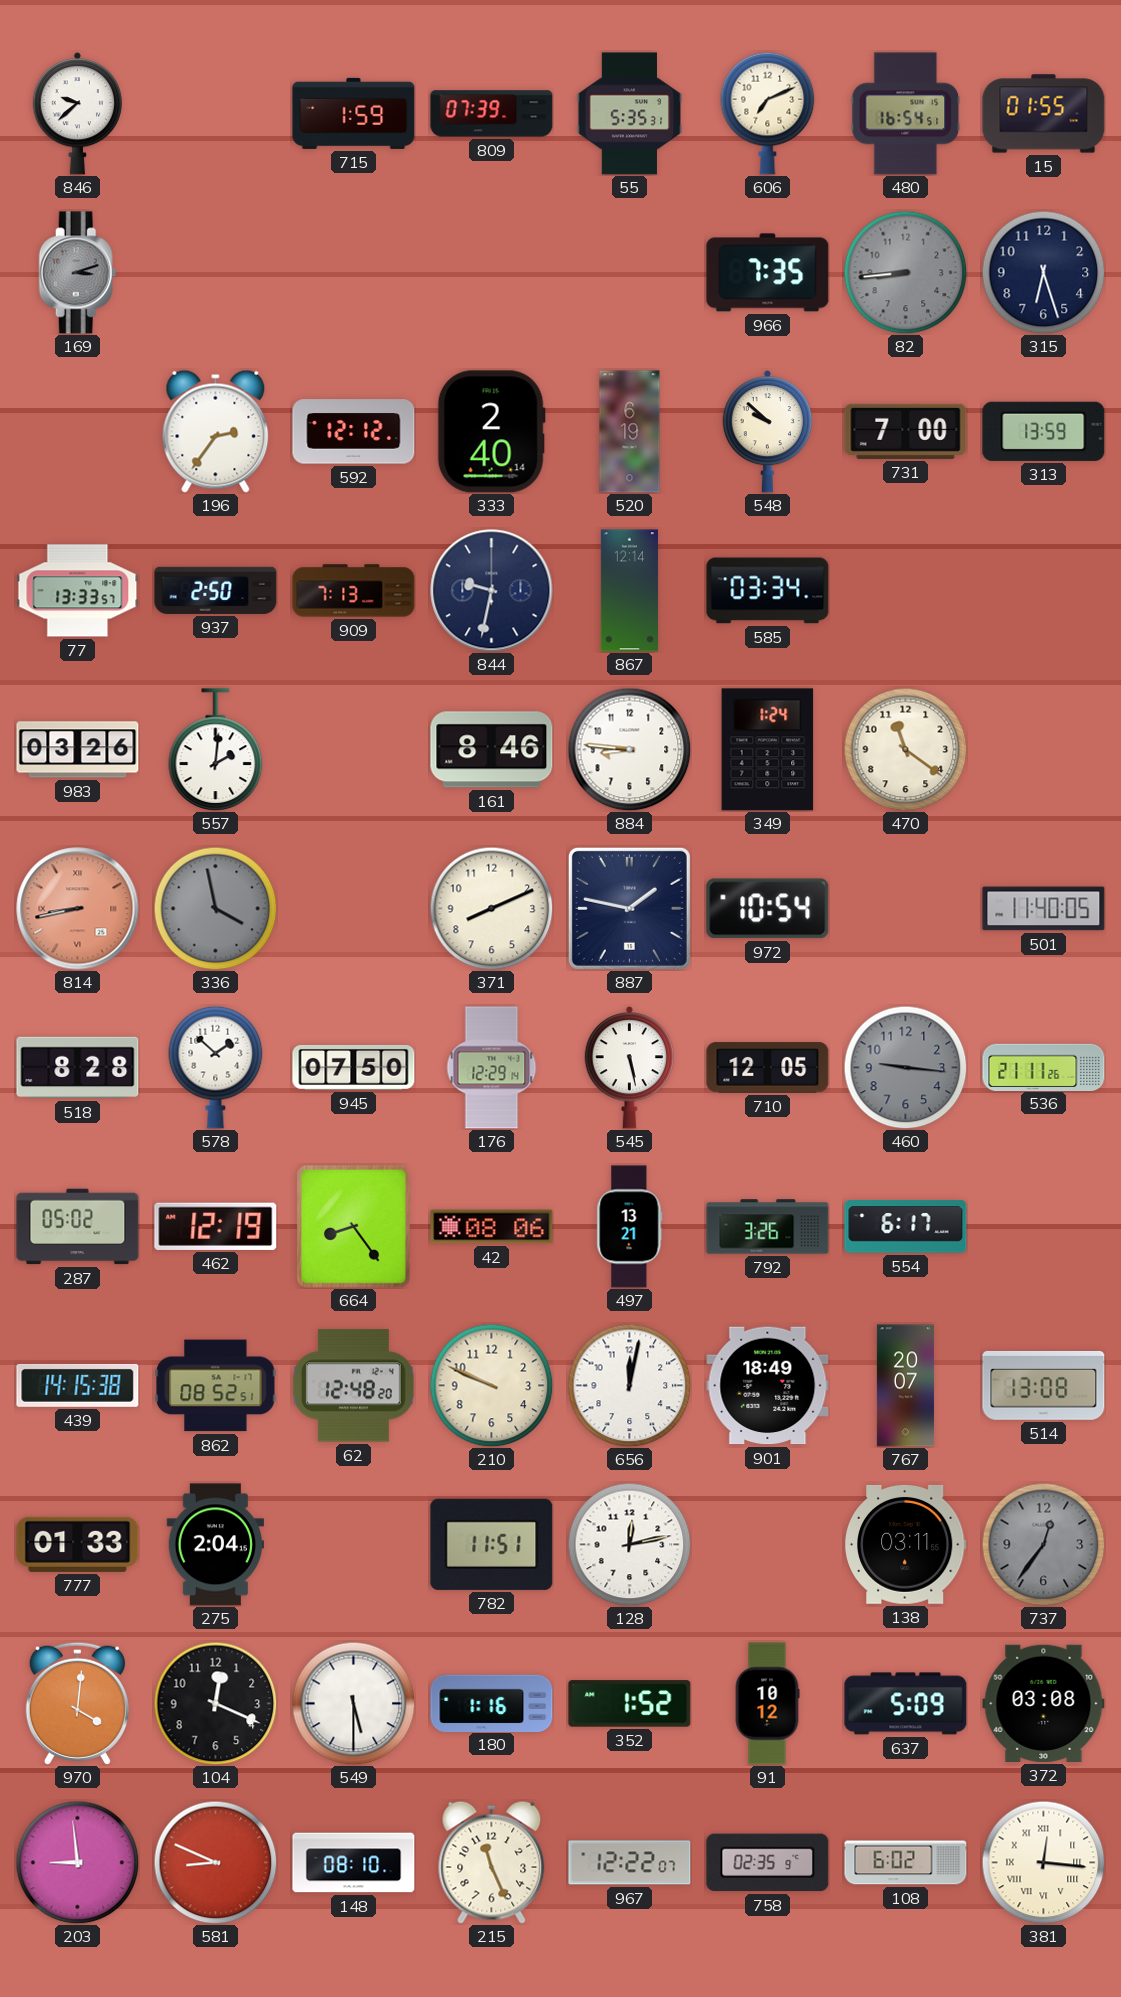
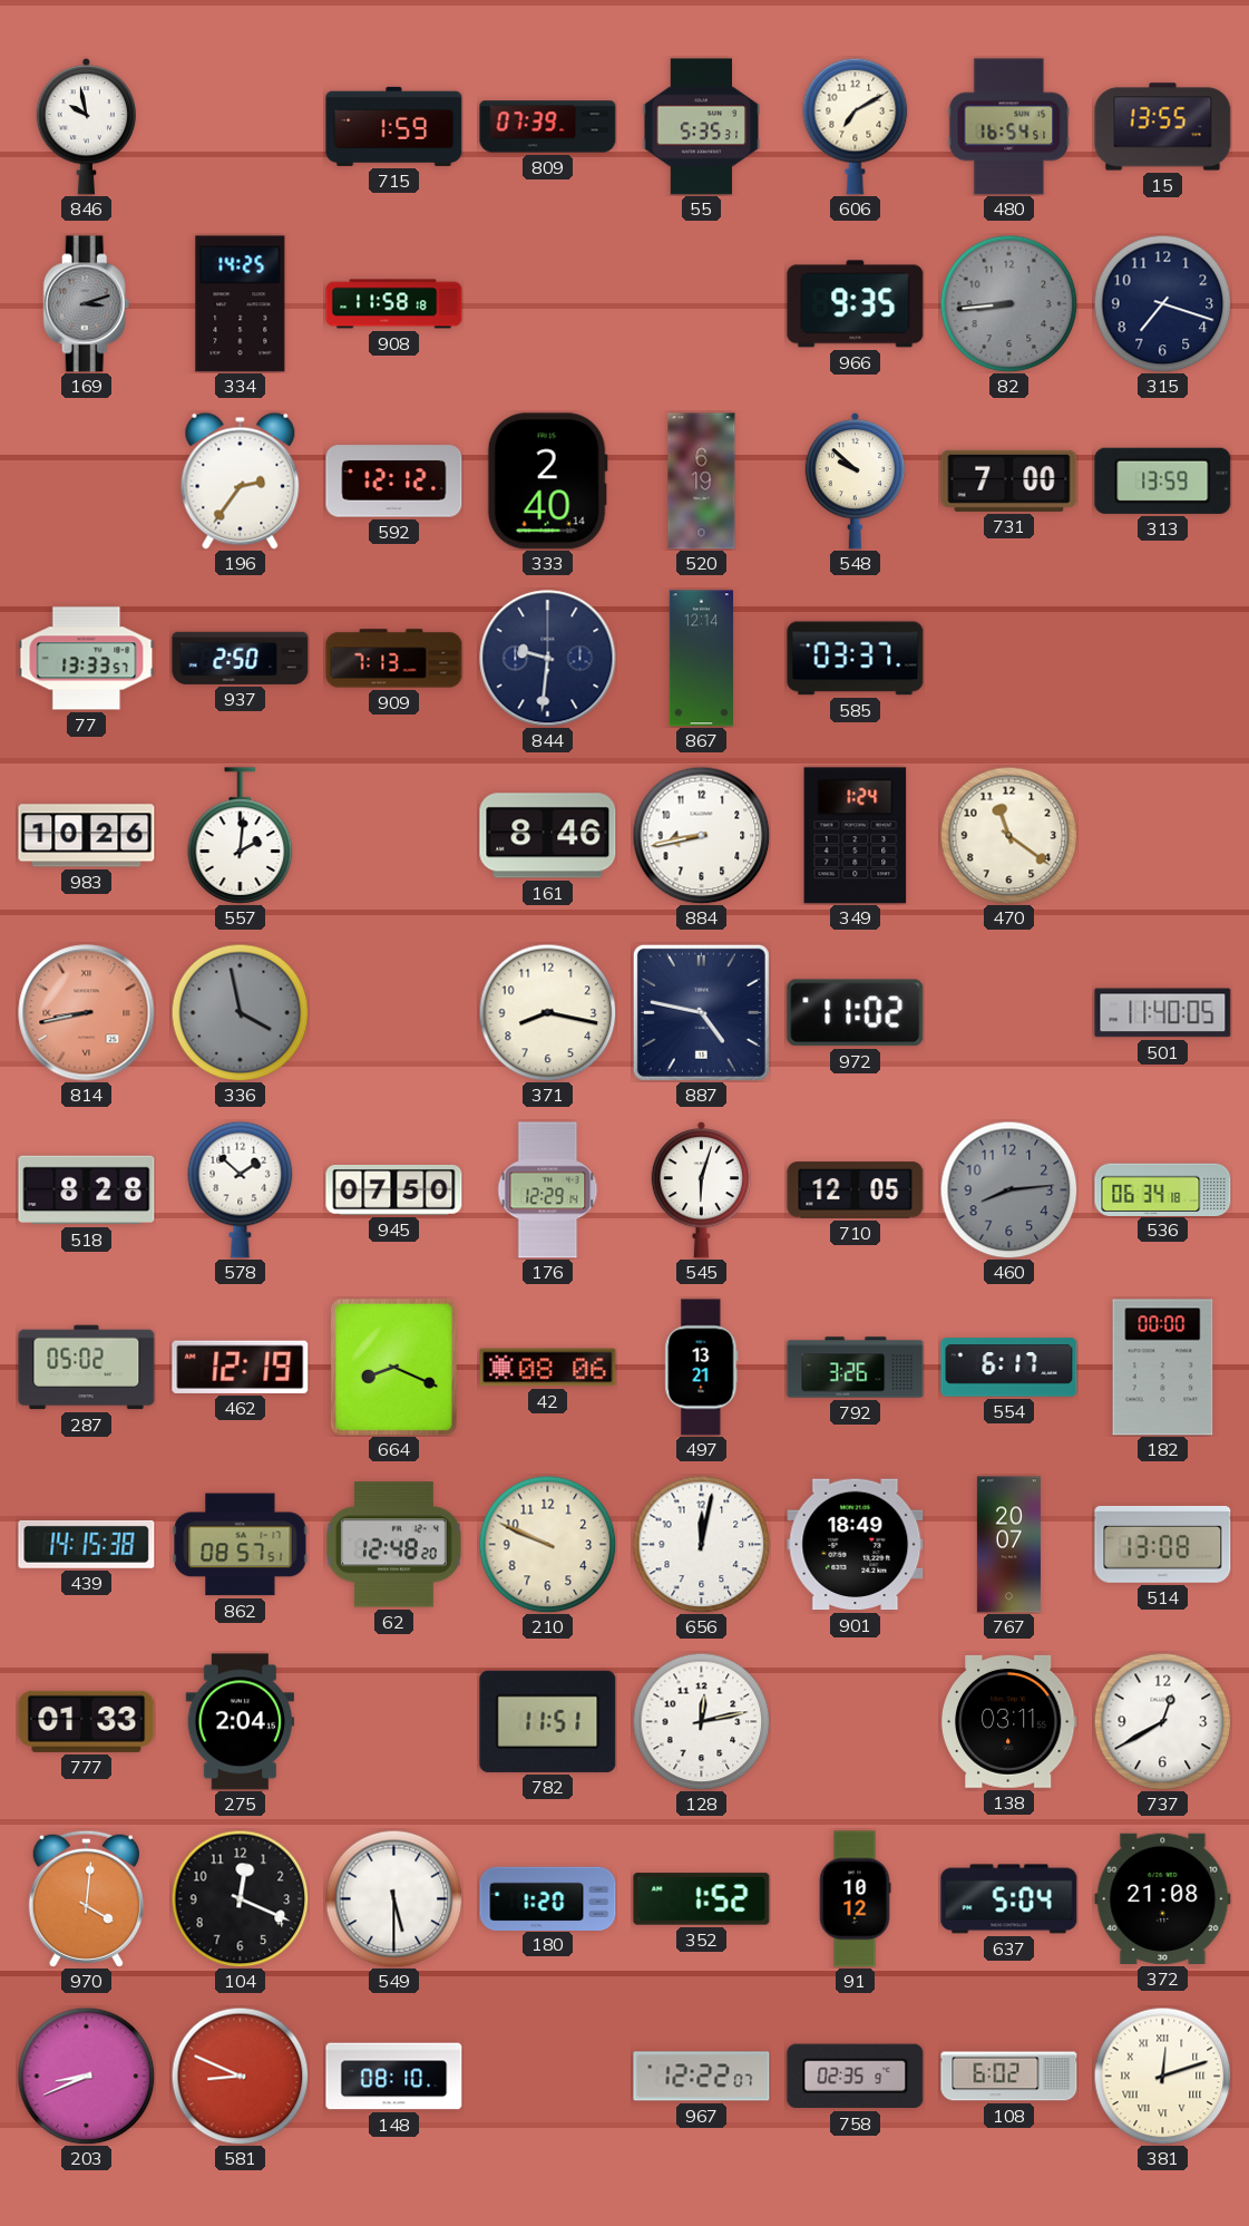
846: 9:38 -> 9:58
606: 7:11 -> 7:10
15: 01:55 -> 13:55
334: none -> 14:25
908: none -> 11:58
966: 7:35 -> 9:35
315: 6:27 -> 7:18
844: 9:32 -> 9:31
585: 03:34 -> 03:37
983: 03:26 -> 10:26
884: 8:46 -> 8:43
371: 8:11 -> 8:17
887: 1:47 -> 4:47
972: 10:54 -> 11:02
545: 5:28 -> 6:03
460: 9:16 -> 8:14
536: 21:11 -> 06:34
664: 8:24 -> 8:19
182: none -> 00:00
862: 08:52 -> 08:57
737: 12:36 -> 12:40
737 dial: grey -> white
180: 1:16 -> 1:20
637: 5:09 -> 5:04
372: 03:08 -> 21:08
203: 8:59 -> 8:41
215: 11:26 -> none
381: 12:16 -> 12:12
